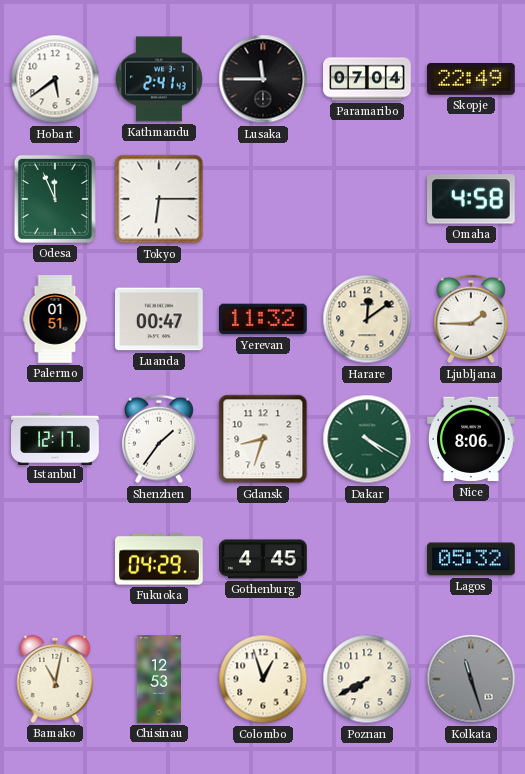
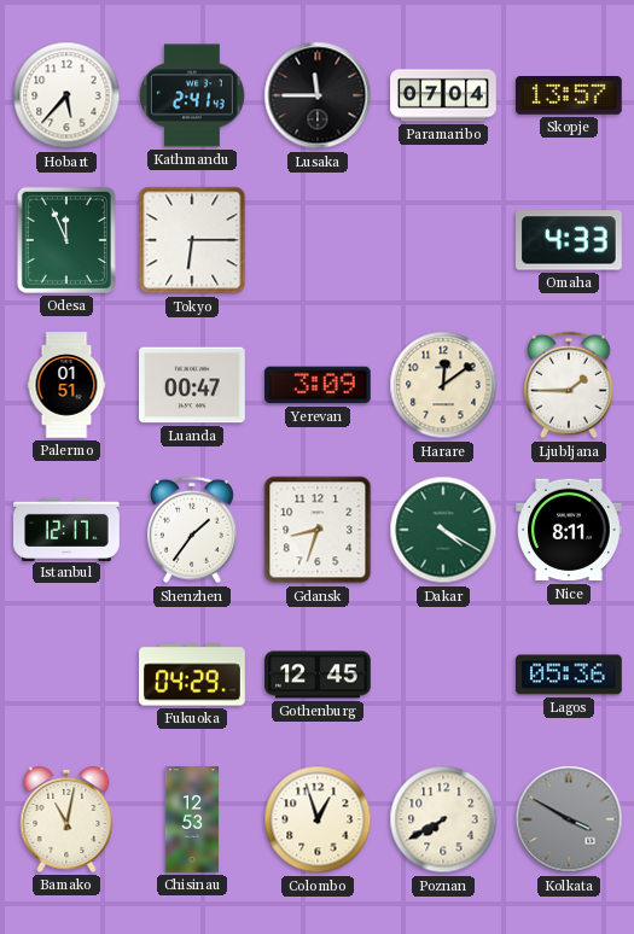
Hobart: 5:39 -> 5:37
Skopje: 22:49 -> 13:57
Omaha: 4:58 -> 4:33
Yerevan: 11:32 -> 3:09
Nice: 8:06 -> 8:11
Gothenburg: 4:45 -> 12:45
Lagos: 05:32 -> 05:36
Kolkata: 11:27 -> 3:50
